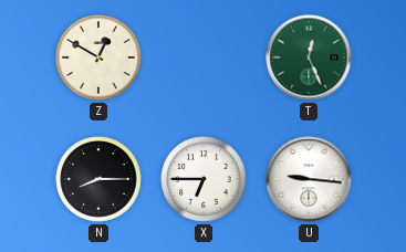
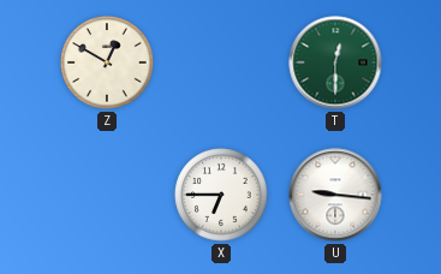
T: 12:26 -> 12:30
N: 8:15 -> none
